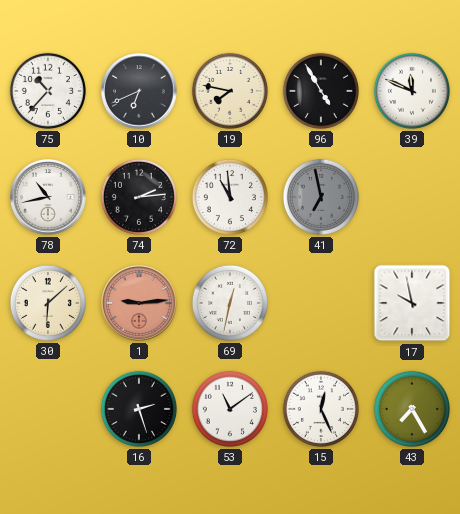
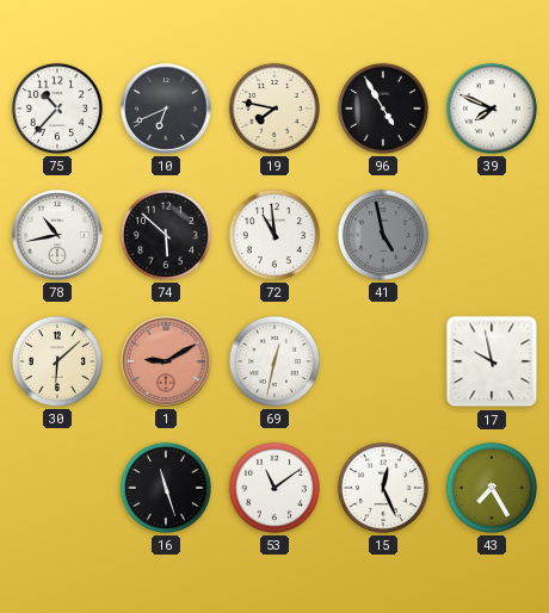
39: 11:49 -> 7:49
74: 2:14 -> 5:52
41: 6:58 -> 4:58
1: 9:14 -> 9:10
16: 2:27 -> 11:27
